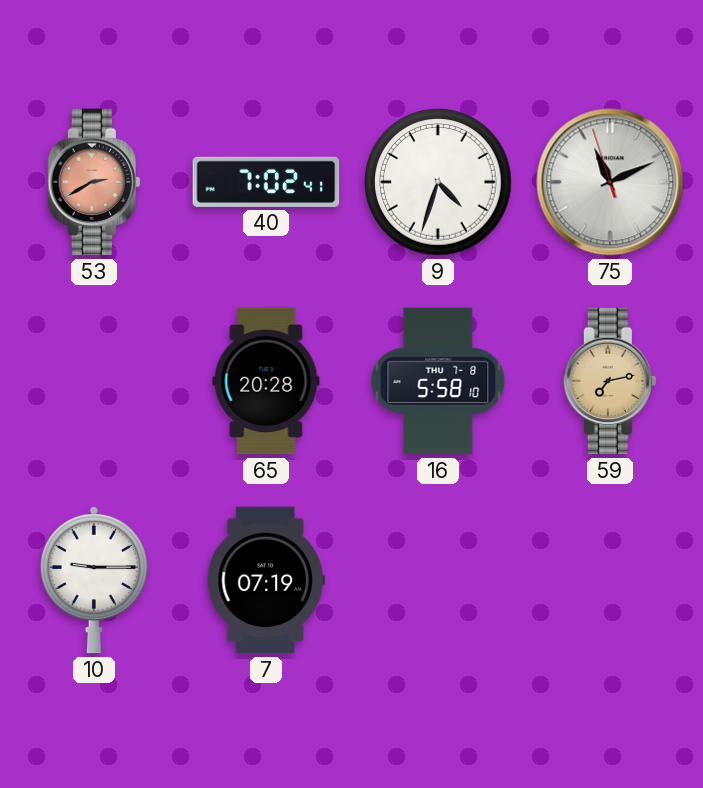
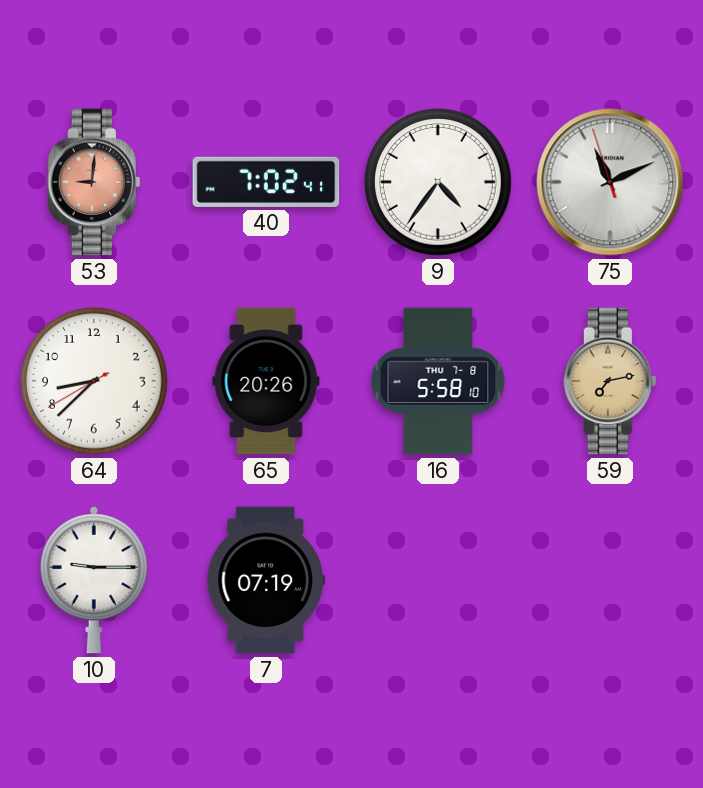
53: 2:40 -> 9:01
9: 4:33 -> 4:36
64: none -> 8:37
65: 20:28 -> 20:26
